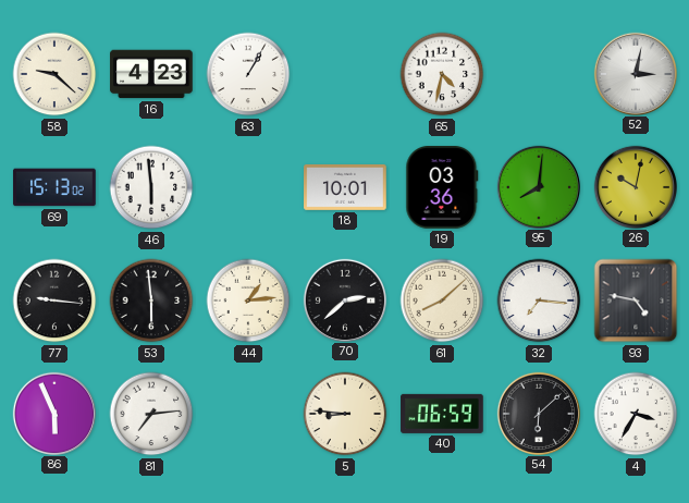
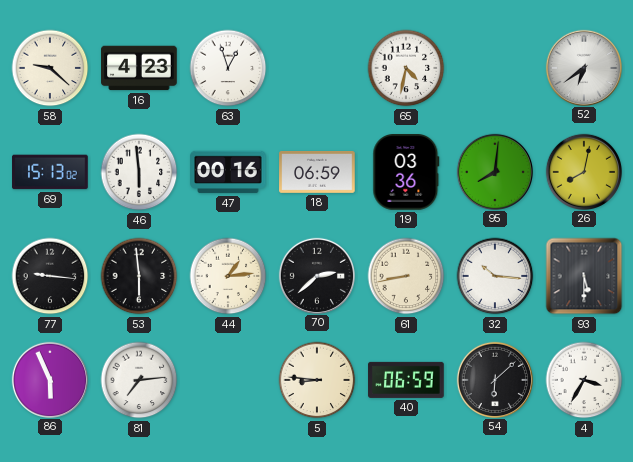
63: 1:05 -> 12:57
52: 3:02 -> 6:39
47: none -> 00:16
18: 10:01 -> 06:59
26: 10:02 -> 8:02
61: 8:08 -> 8:43
32: 7:16 -> 10:16
93: 4:47 -> 5:30
